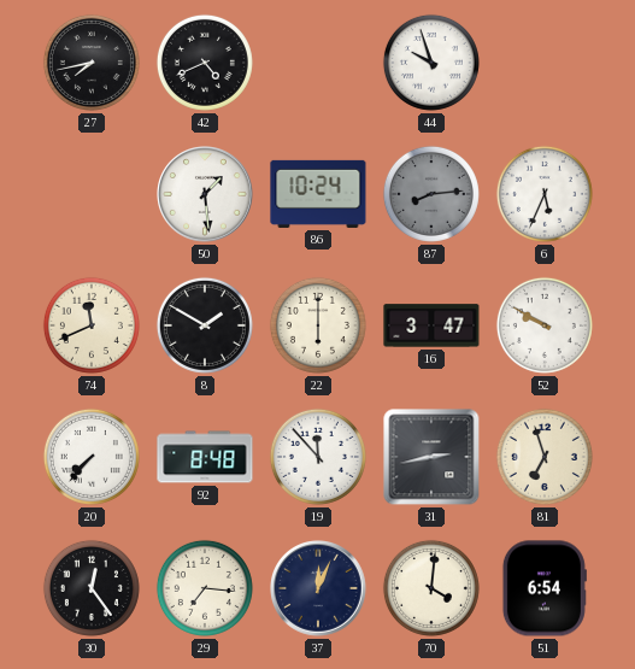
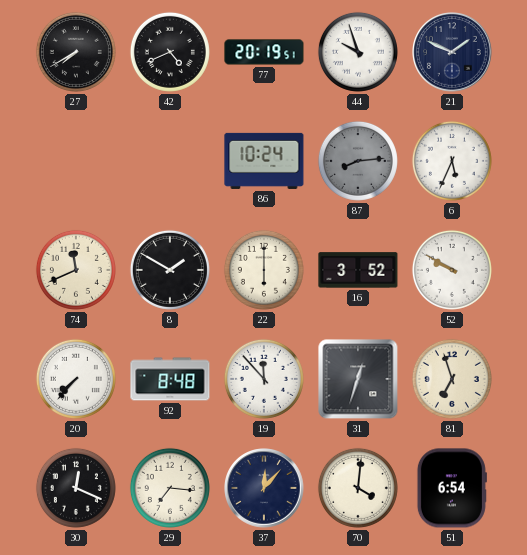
27: 7:43 -> 7:40
77: none -> 20:19
21: none -> 1:49
50: 1:29 -> none
16: 3:47 -> 3:52
31: 2:43 -> 12:33
30: 12:24 -> 12:19
37: 12:04 -> 12:07
